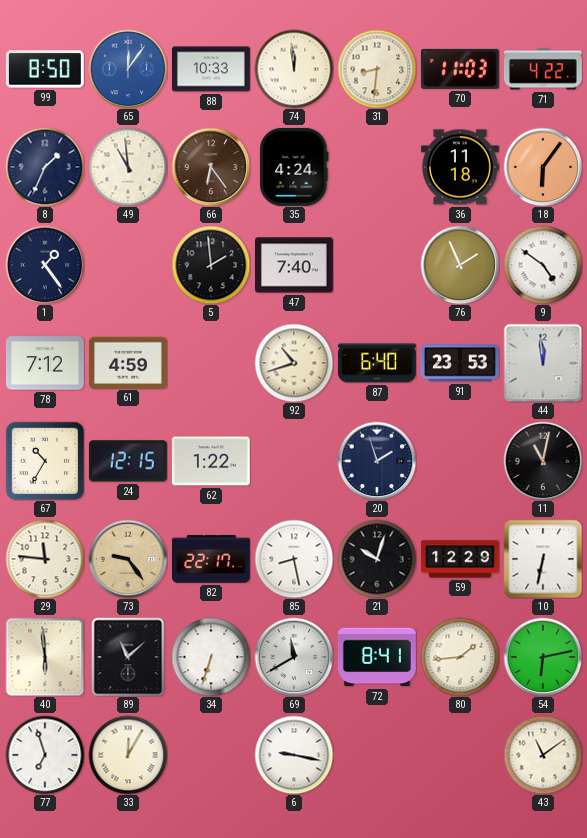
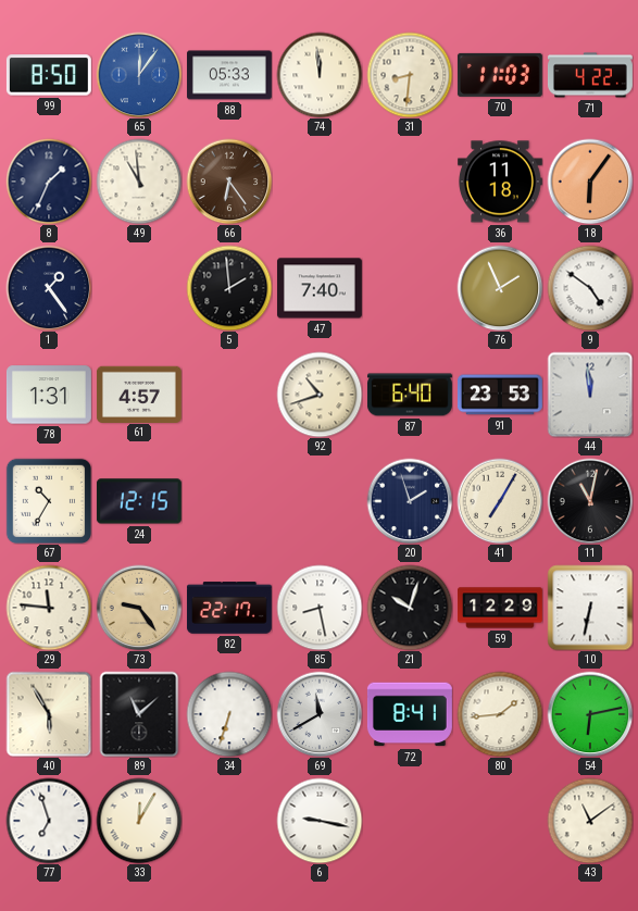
88: 10:33 -> 05:33
35: 4:24 -> none
78: 7:12 -> 1:31
61: 4:59 -> 4:57
62: 1:22 -> none
41: none -> 7:05
40: 5:59 -> 5:55
